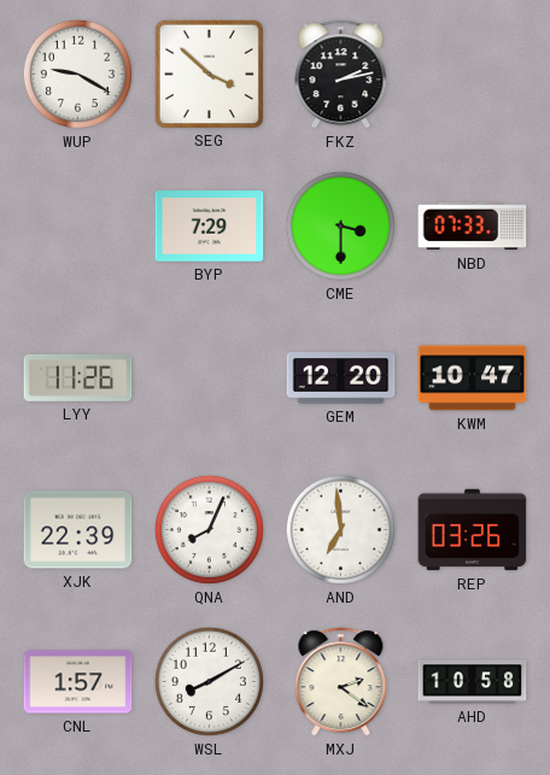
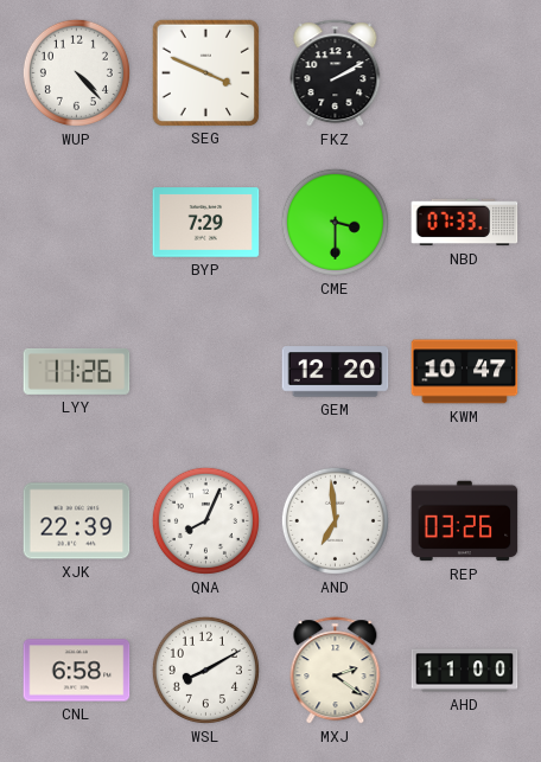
WUP: 9:20 -> 4:23
SEG: 3:52 -> 3:49
FKZ: 2:13 -> 2:10
CNL: 1:57 -> 6:58
AHD: 10:58 -> 11:00
